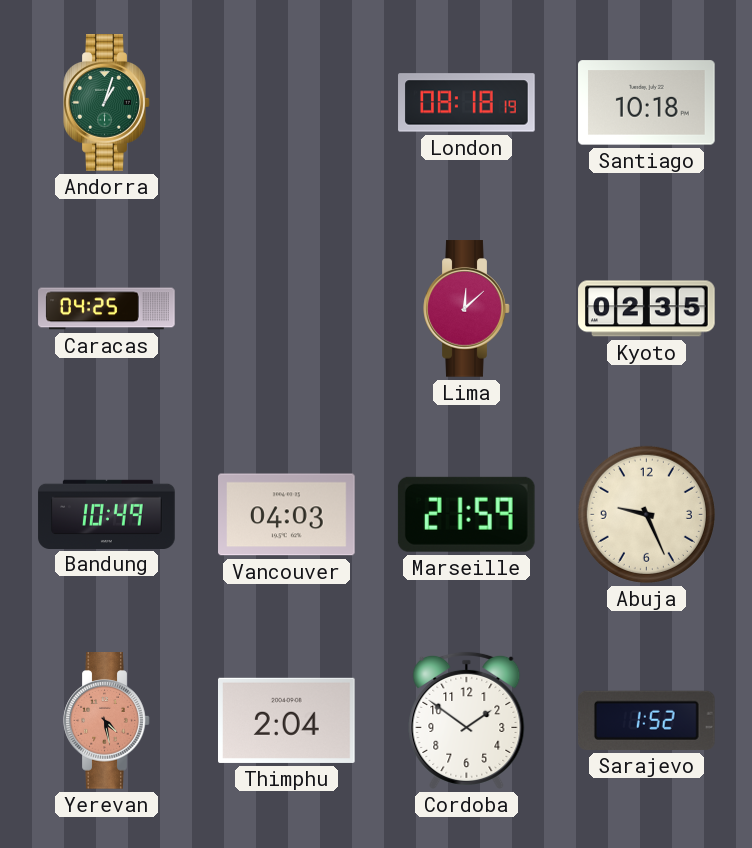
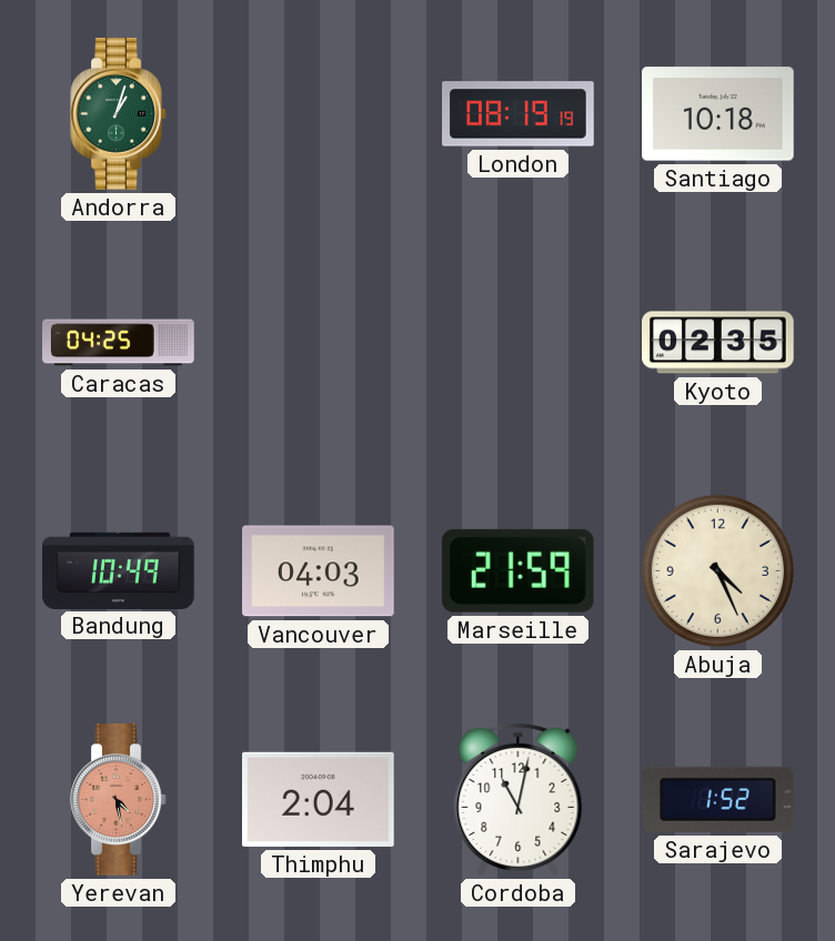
London: 08:18 -> 08:19
Lima: 12:08 -> none
Abuja: 9:26 -> 4:26
Cordoba: 1:51 -> 11:02
